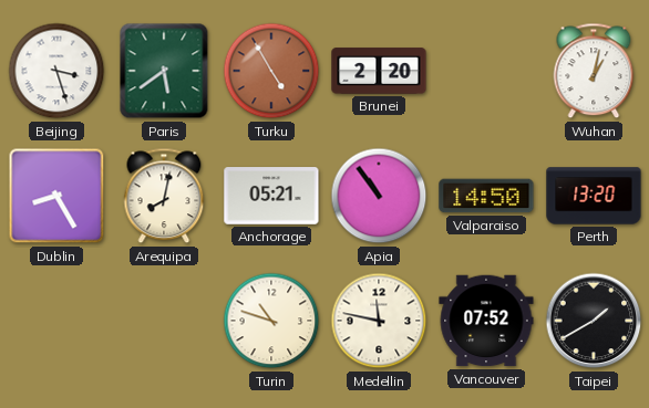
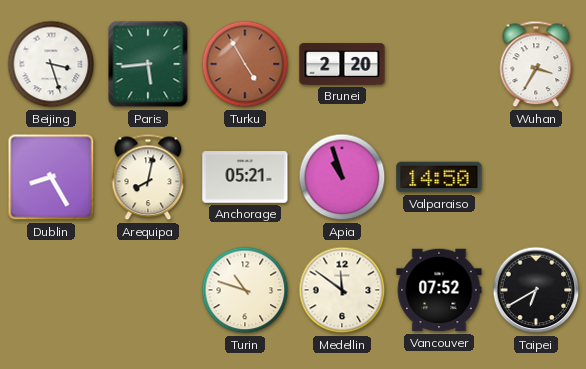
Paris: 5:39 -> 5:44
Wuhan: 1:02 -> 3:35
Apia: 10:54 -> 10:57
Perth: 13:20 -> none
Medellin: 11:47 -> 11:51
Taipei: 1:40 -> 6:40
